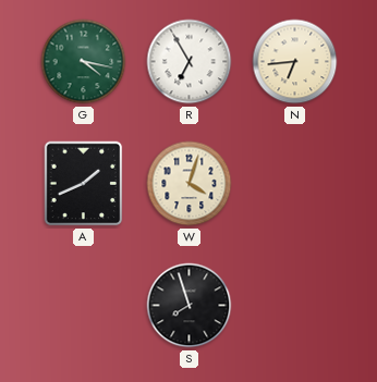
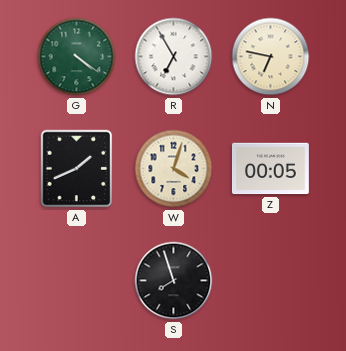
G: 4:17 -> 4:21
N: 6:44 -> 6:47
Z: none -> 00:05
